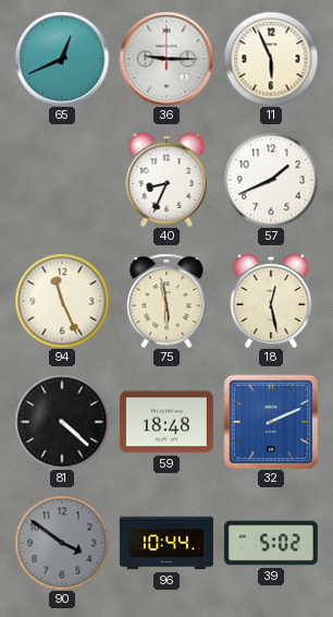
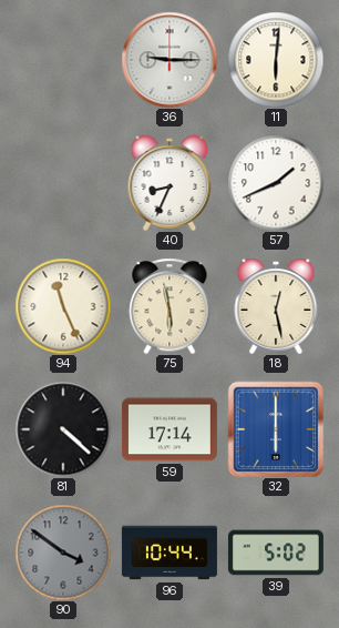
65: 12:41 -> none
11: 5:56 -> 6:01
59: 18:48 -> 17:14
32: 2:11 -> 6:00
